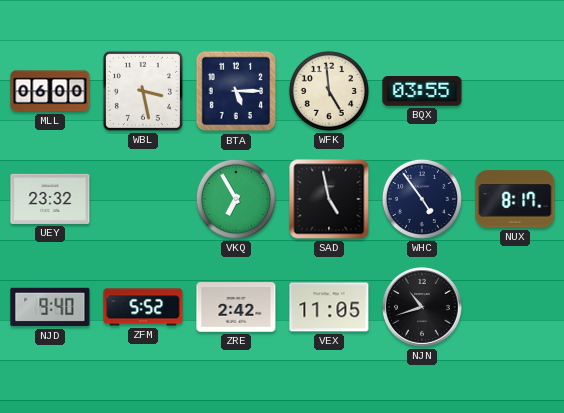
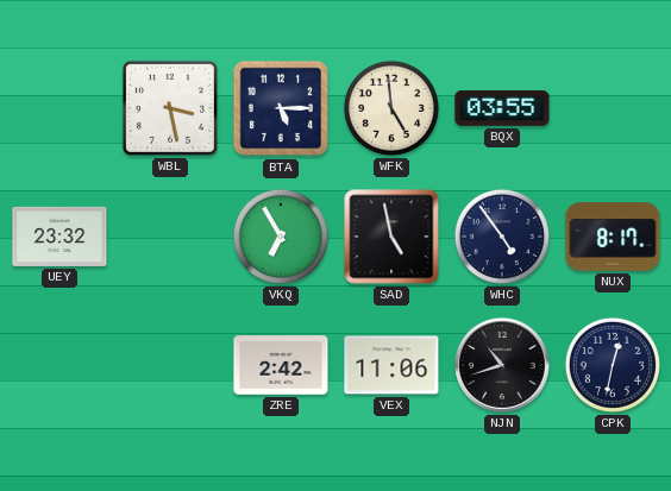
MLL: 06:00 -> none
NJD: 9:40 -> none
ZFM: 5:52 -> none
VEX: 11:05 -> 11:06
CPK: none -> 12:32
